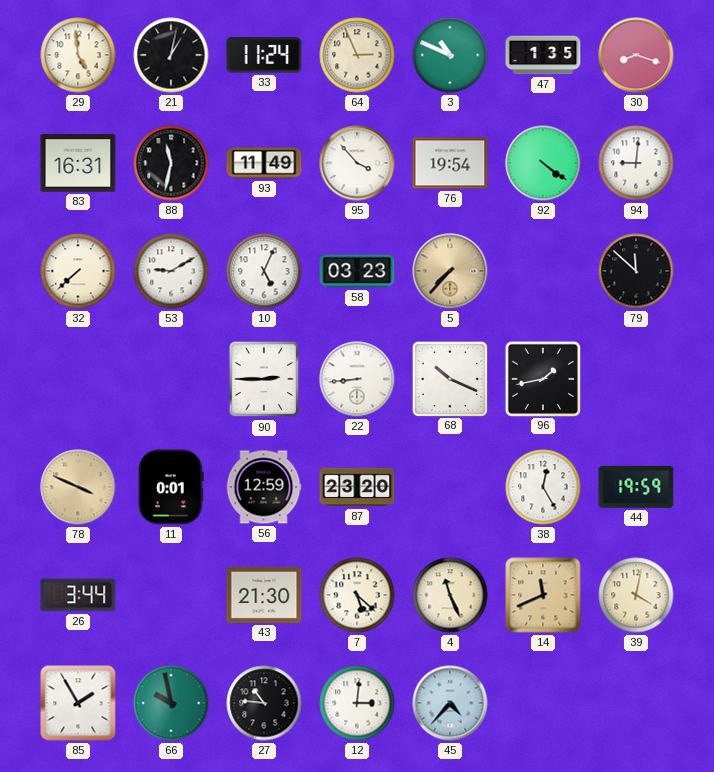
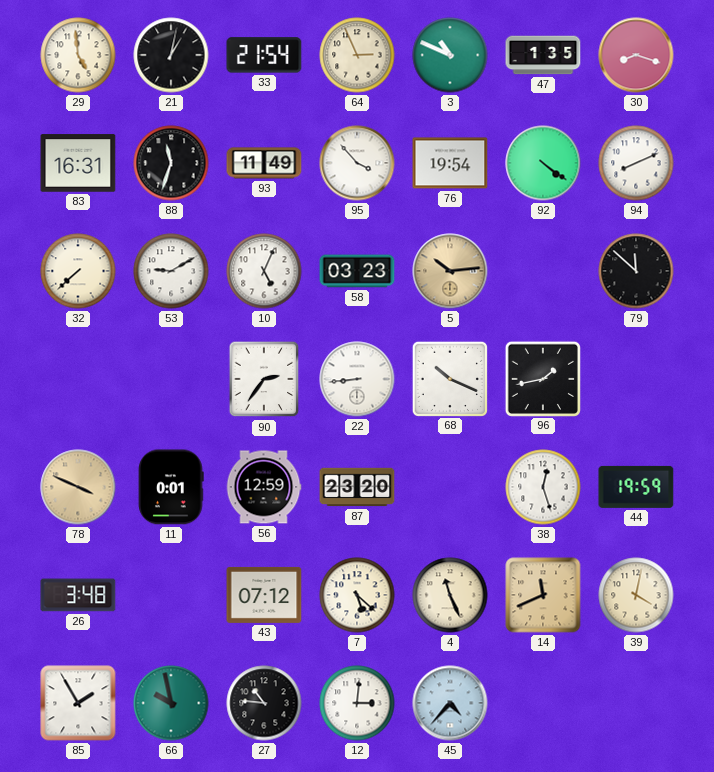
33: 11:24 -> 21:54
88: 11:32 -> 11:33
94: 9:01 -> 8:11
5: 7:37 -> 10:14
90: 2:45 -> 2:36
38: 12:25 -> 12:27
26: 3:44 -> 3:48
43: 21:30 -> 07:12
